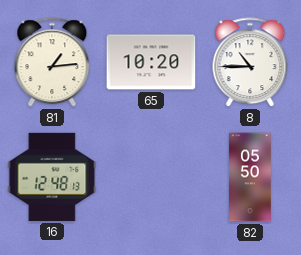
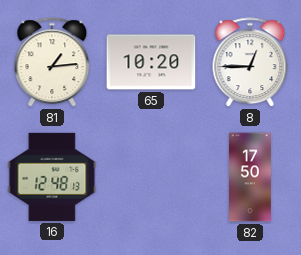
8: 10:45 -> 12:45
82: 05:50 -> 17:50
